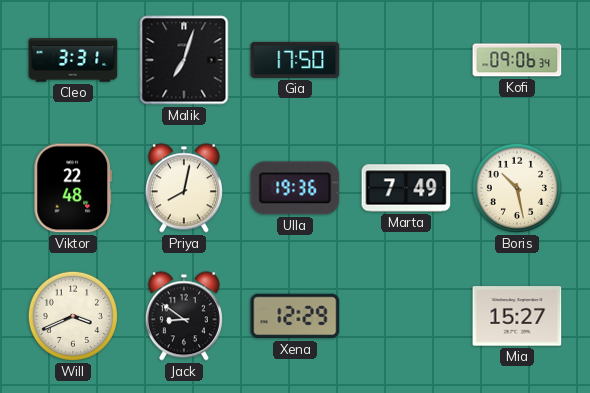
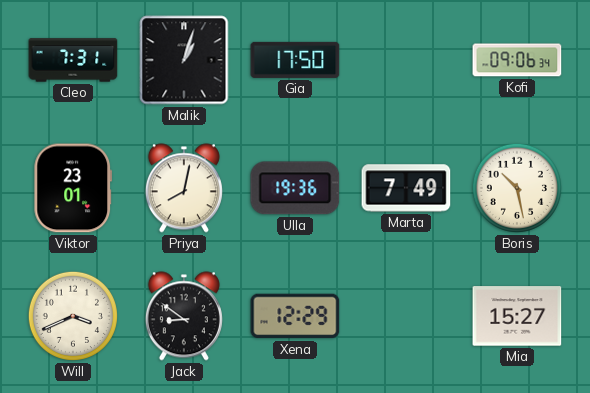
Cleo: 3:31 -> 7:31
Malik: 7:03 -> 1:03
Viktor: 22:48 -> 23:01
